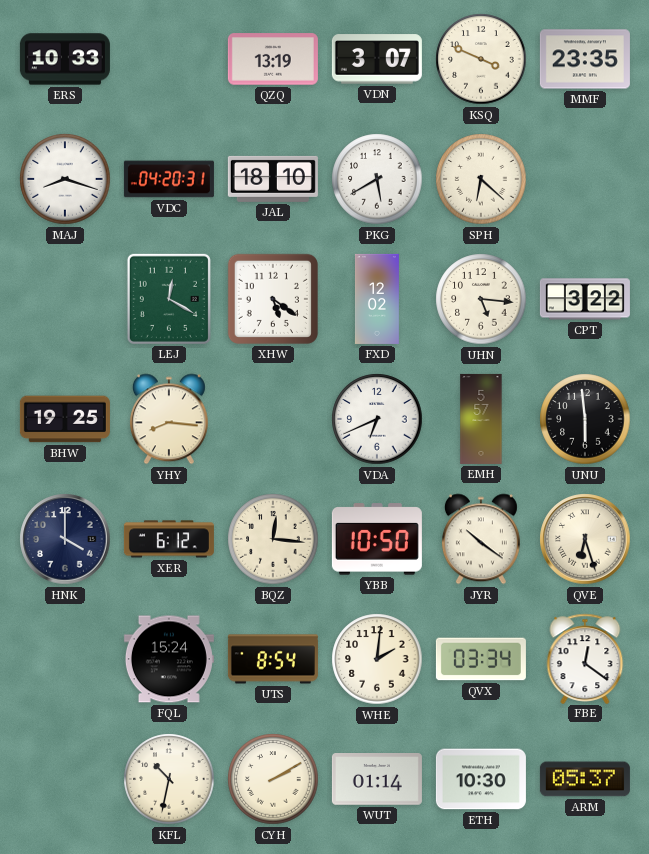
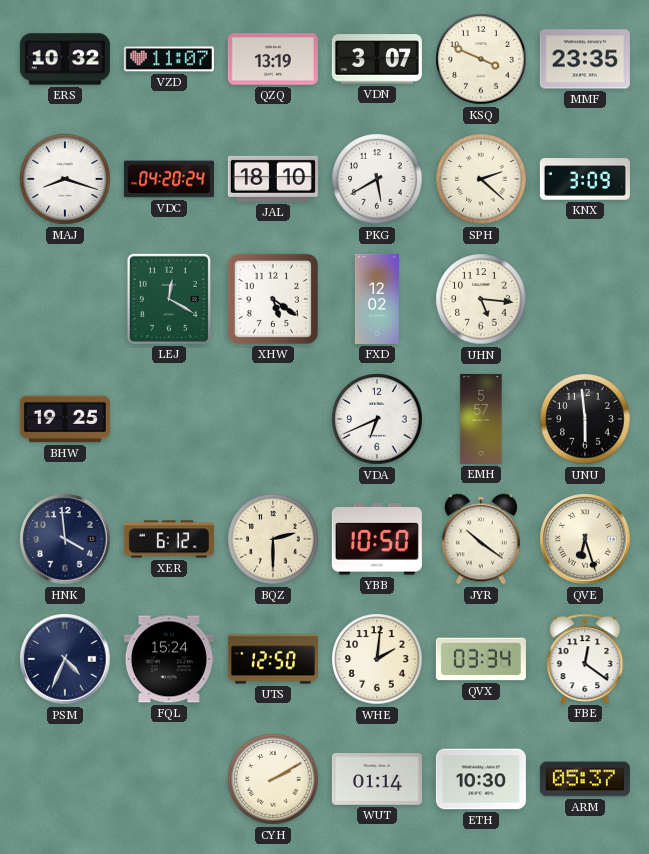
ERS: 10:33 -> 10:32
VZD: none -> 11:07
VDC: 04:20:31 -> 04:20:24
SPH: 6:22 -> 2:22
KNX: none -> 3:09
CPT: 3:22 -> none
YHY: 8:16 -> none
HNK: 4:00 -> 3:59
BQZ: 12:16 -> 2:30
PSM: none -> 4:34
UTS: 8:54 -> 12:50
KFL: 10:32 -> none
